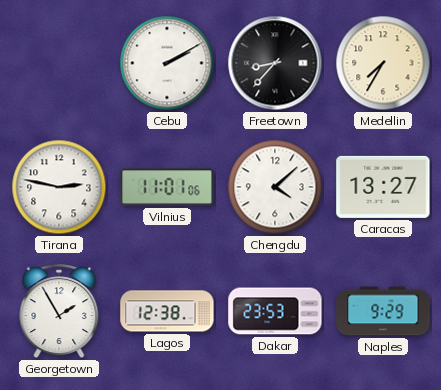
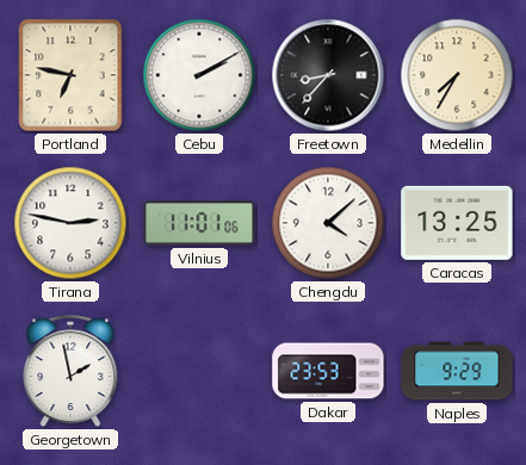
Portland: none -> 6:47
Caracas: 13:27 -> 13:25
Georgetown: 1:55 -> 1:58
Lagos: 12:38 -> none
